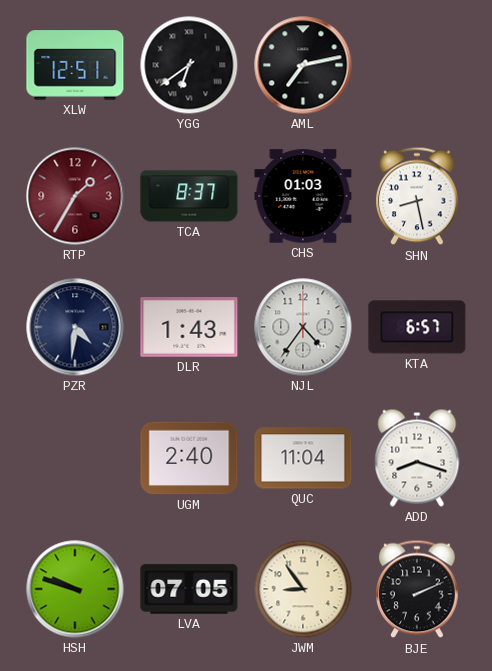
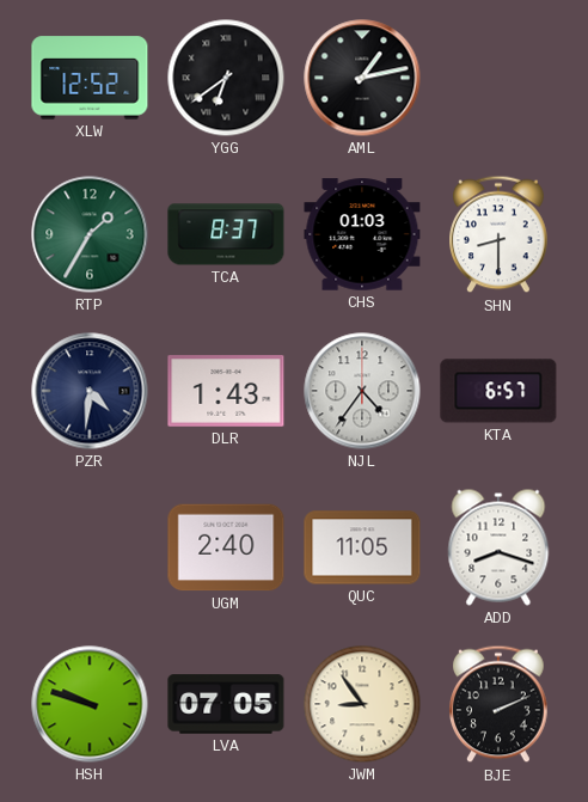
XLW: 12:51 -> 12:52
AML: 7:13 -> 1:13
RTP dial: burgundy -> green
SHN: 8:28 -> 8:30
QUC: 11:04 -> 11:05
